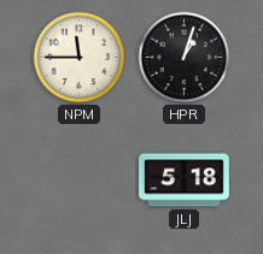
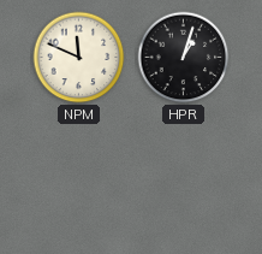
NPM: 11:45 -> 11:49
JLJ: 5:18 -> none
